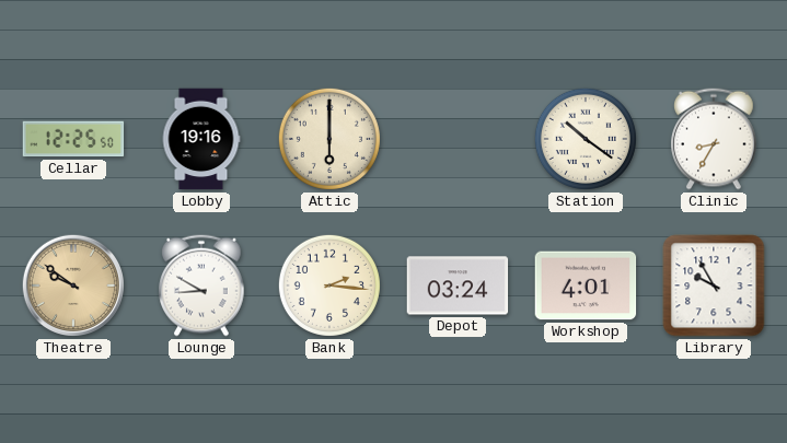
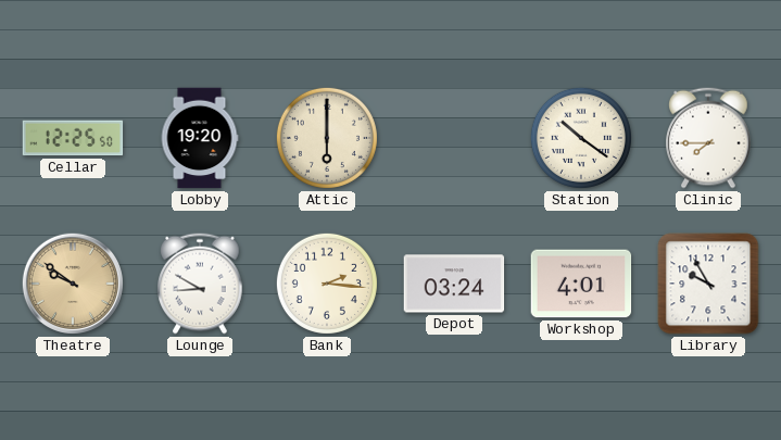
Lobby: 19:16 -> 19:20
Clinic: 8:35 -> 7:45
